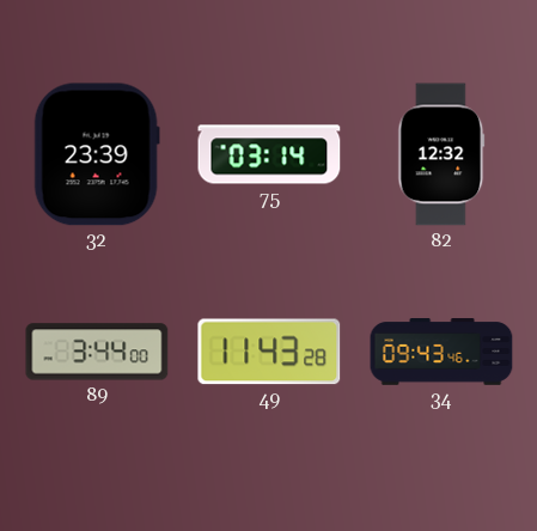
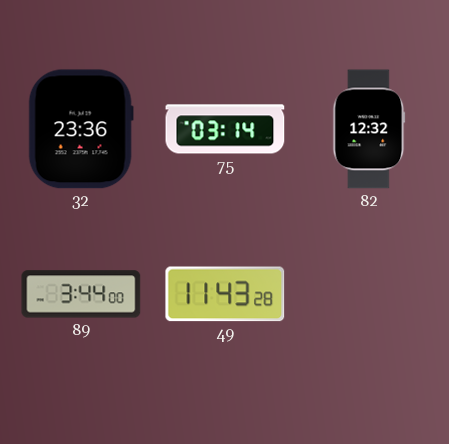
32: 23:39 -> 23:36
34: 09:43 -> none
